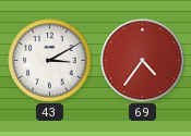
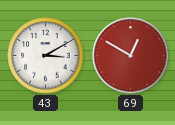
69: 4:36 -> 12:50
